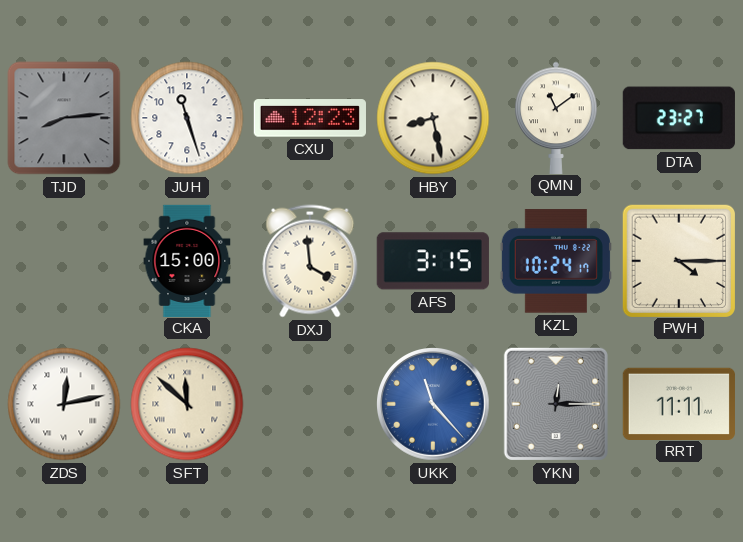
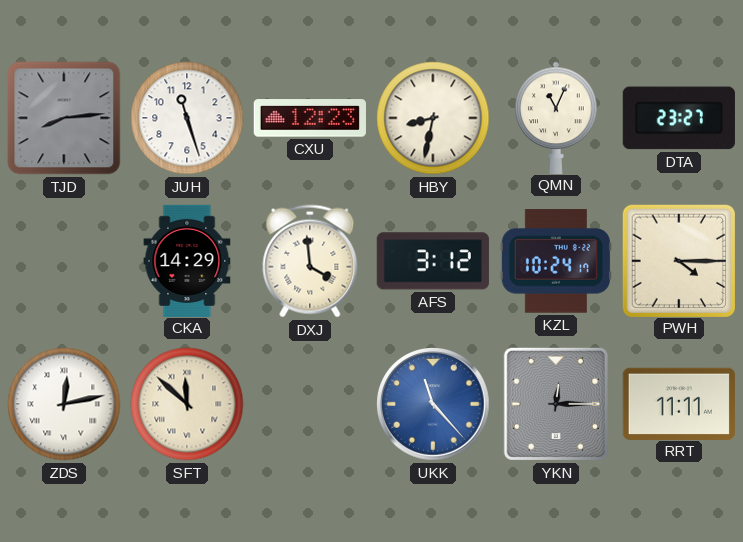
HBY: 8:28 -> 8:32
QMN: 11:09 -> 11:04
CKA: 15:00 -> 14:29
AFS: 3:15 -> 3:12
